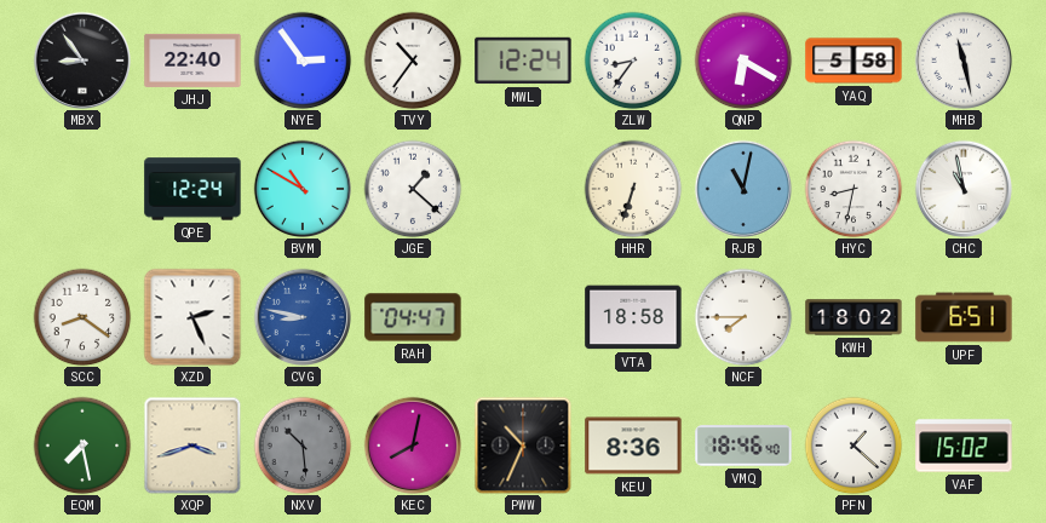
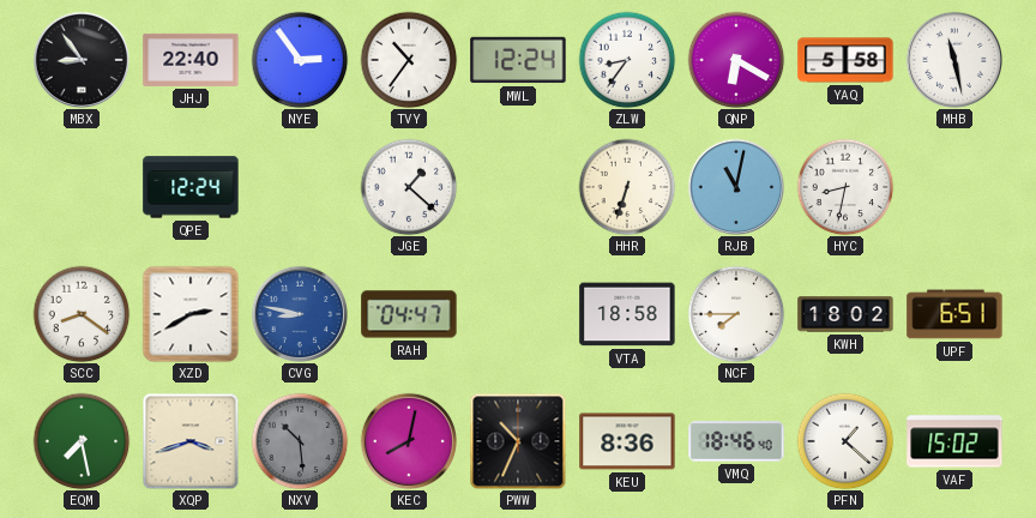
BVM: 10:50 -> none
CHC: 10:58 -> none
XZD: 2:26 -> 2:40
